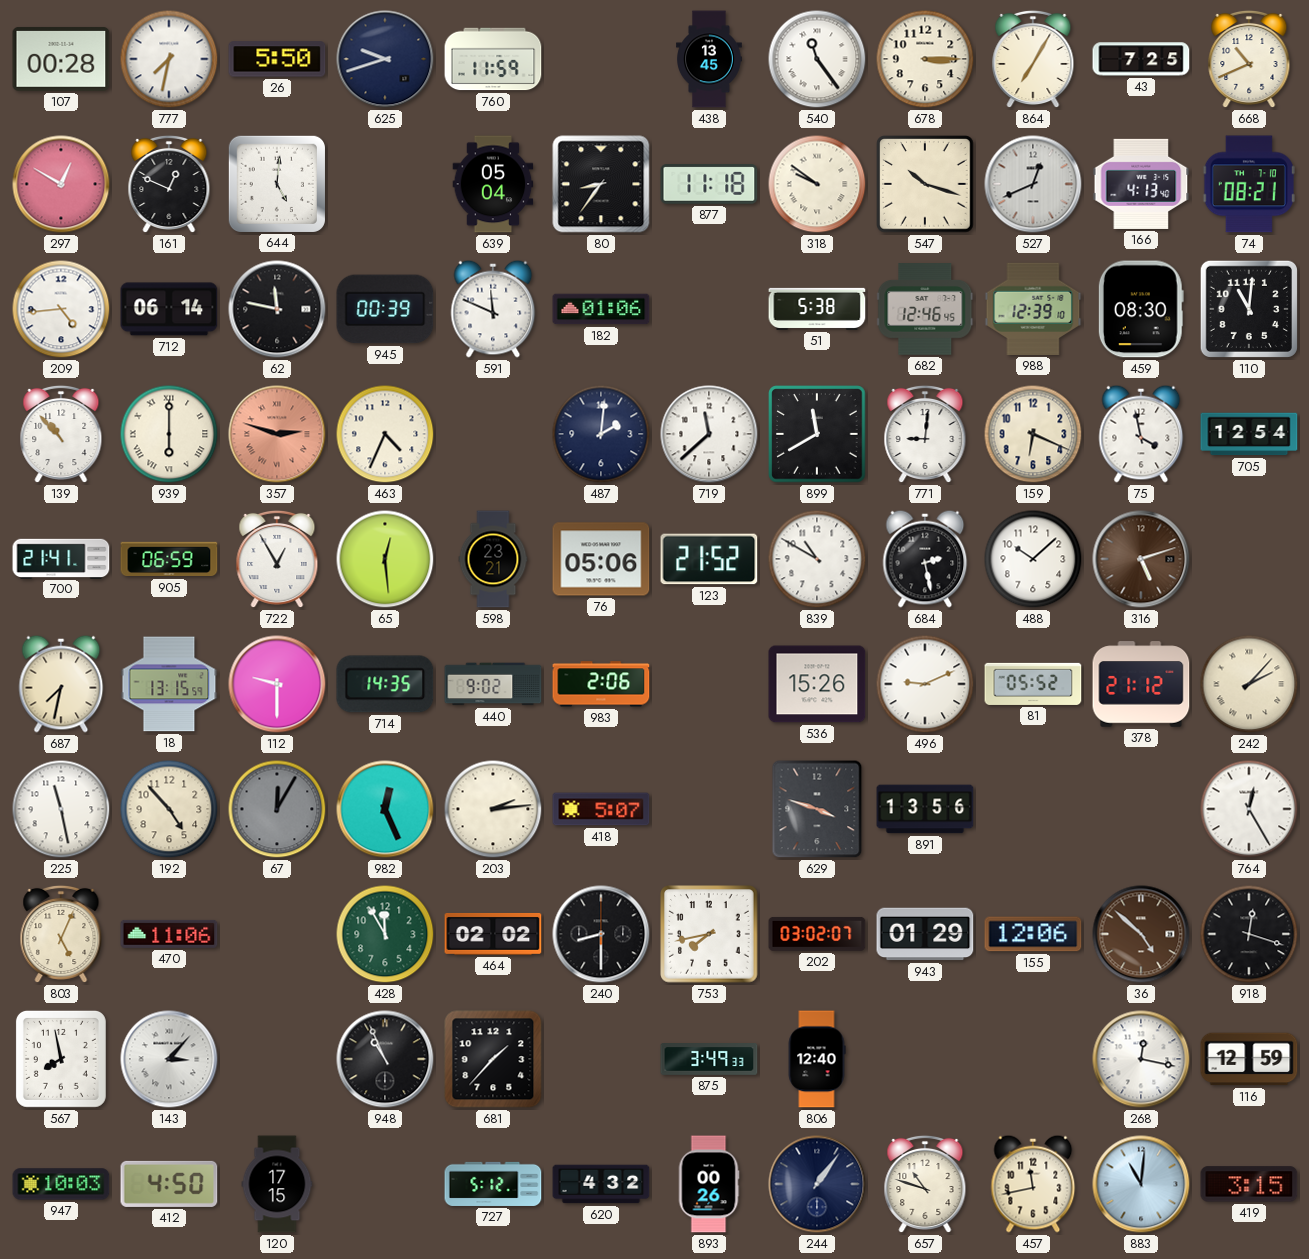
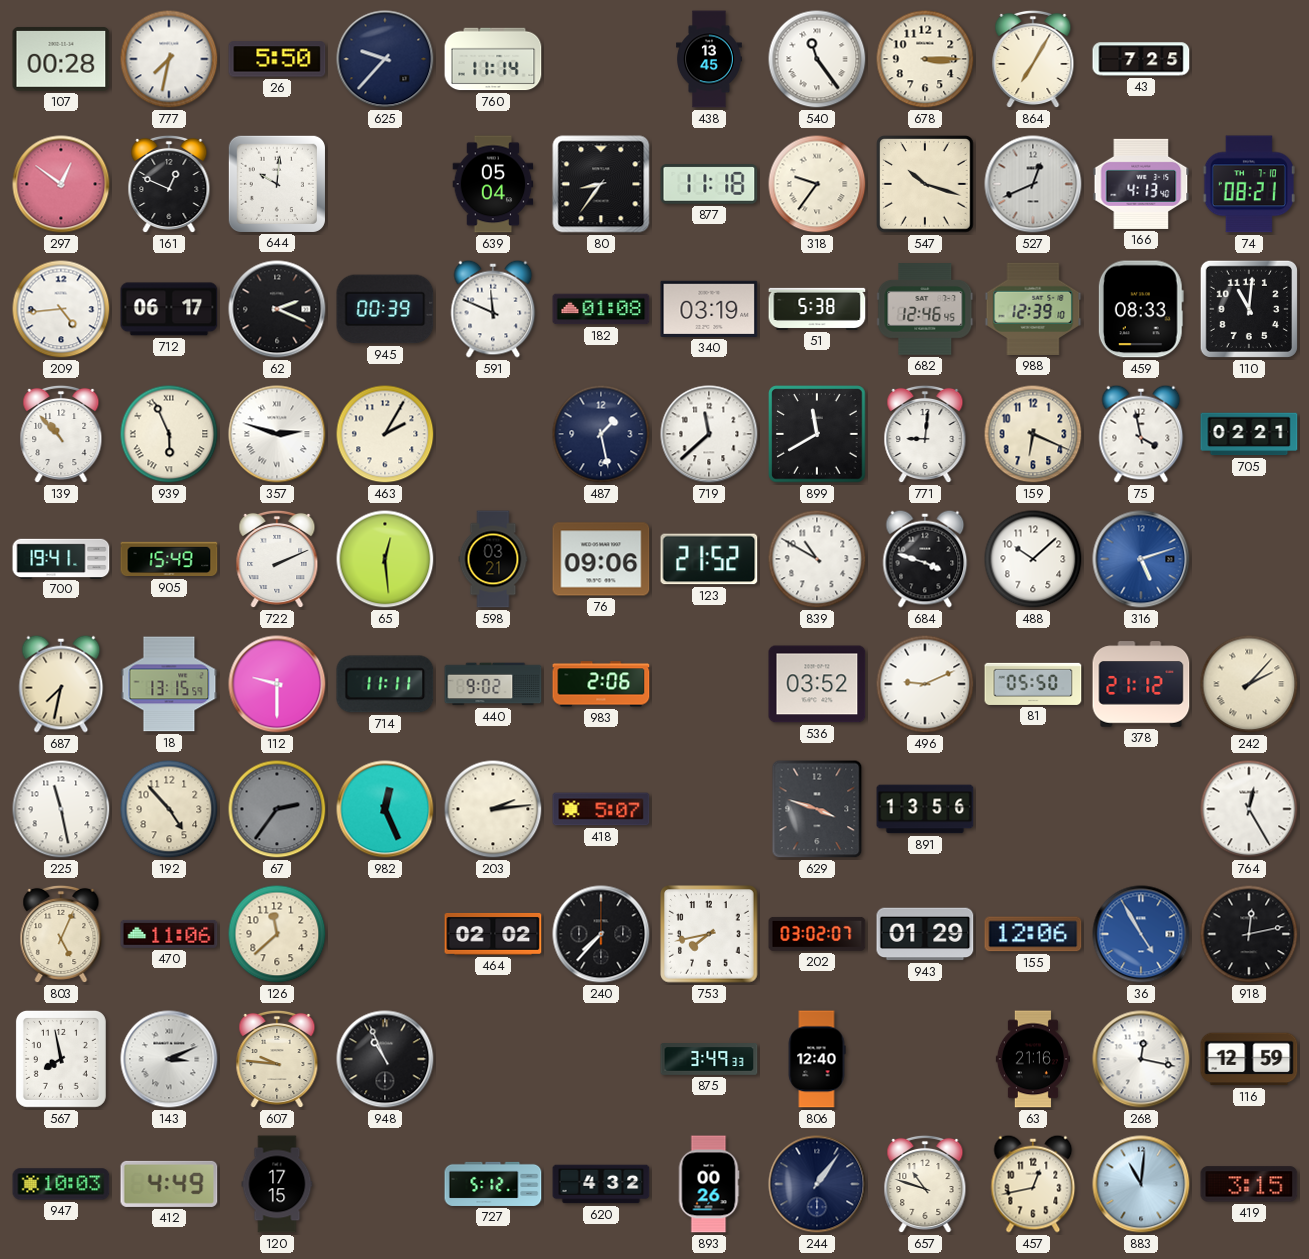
625: 9:42 -> 9:37
760: 11:59 -> 11:14
668: 10:41 -> none
297: 12:50 -> 12:51
644: 5:01 -> 10:01
318: 9:51 -> 9:36
712: 06:14 -> 06:17
62: 11:47 -> 2:19
182: 01:06 -> 01:08
340: none -> 03:19
459: 08:30 -> 08:33
939: 6:00 -> 5:56
357 dial: salmon -> white
463: 4:34 -> 2:05
487: 2:01 -> 1:28
705: 12:54 -> 02:21
700: 21:41 -> 19:41
905: 06:59 -> 15:49
722: 12:55 -> 2:11
598: 23:21 -> 03:21
76: 05:06 -> 09:06
684: 2:28 -> 3:48
316 dial: brown -> blue
714: 14:35 -> 11:11
536: 15:26 -> 03:52
81: 05:52 -> 05:50
67: 12:05 -> 2:36
126: none -> 11:38
428: 11:55 -> none
240: 8:30 -> 7:37
36: 4:52 -> 4:55
36 dial: brown -> blue
918: 12:18 -> 12:13
143: 3:07 -> 3:11
607: none -> 9:46
681: 1:37 -> none
63: none -> 21:16
412: 4:50 -> 4:49
457: 11:43 -> 12:43
